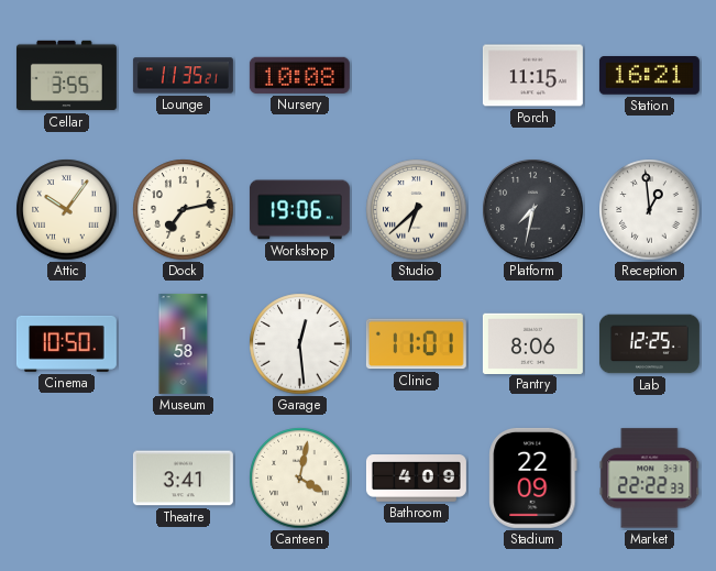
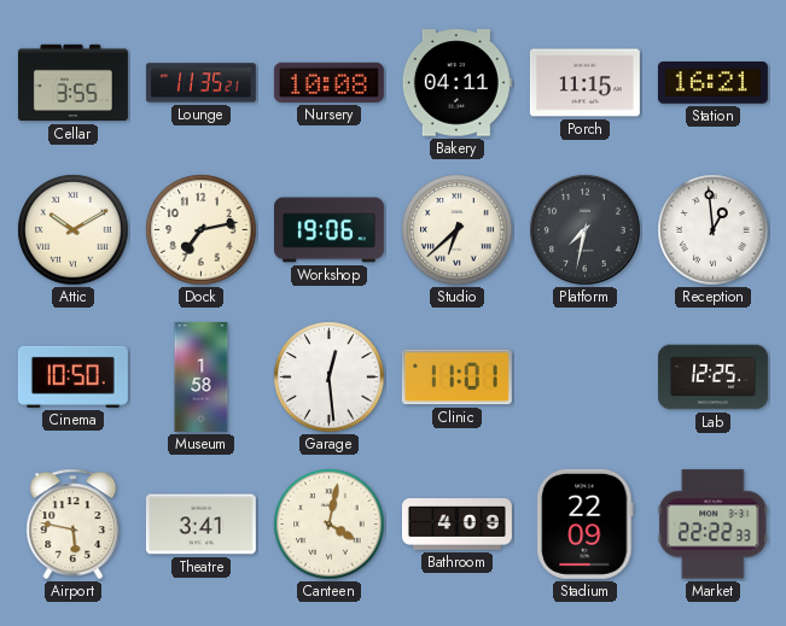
Bakery: none -> 04:11
Attic: 10:06 -> 10:10
Pantry: 8:06 -> none
Airport: none -> 5:47
